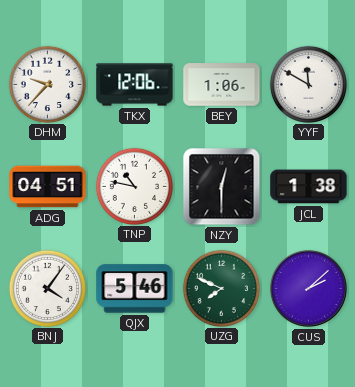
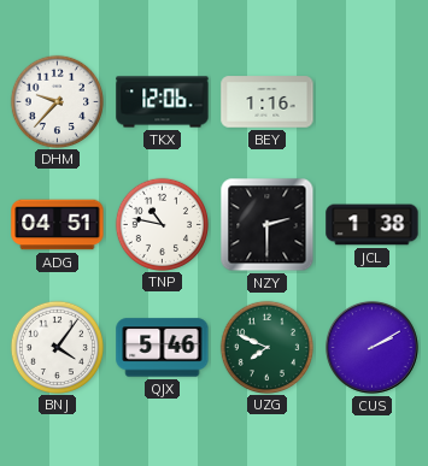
BEY: 1:06 -> 1:16
YYF: 11:50 -> none
NZY: 12:30 -> 2:30
CUS: 2:08 -> 2:10
